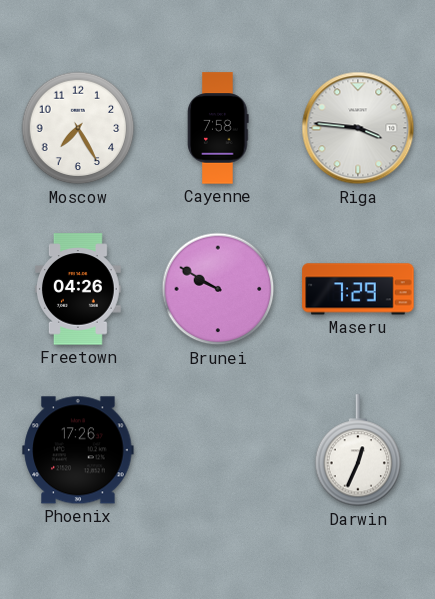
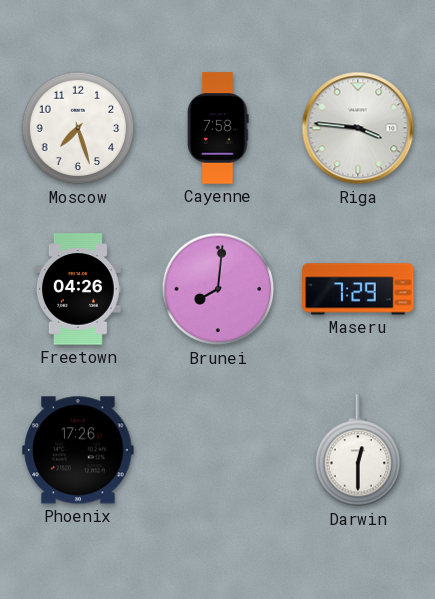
Moscow: 7:25 -> 7:27
Brunei: 9:50 -> 8:01
Darwin: 12:34 -> 12:30
